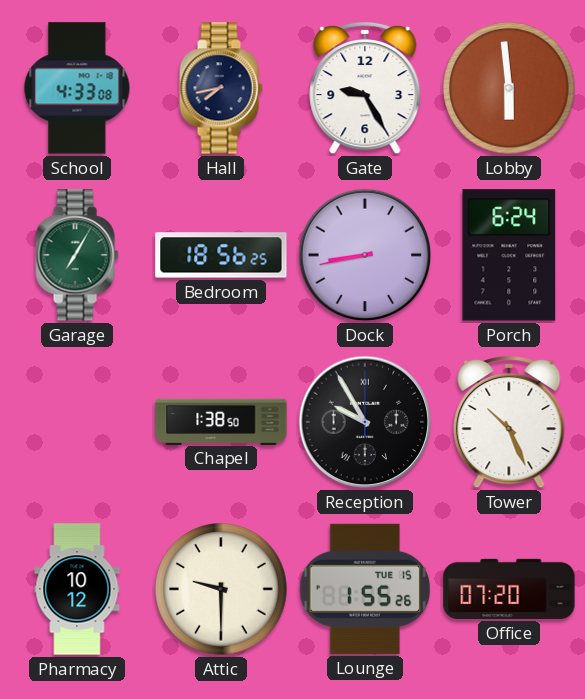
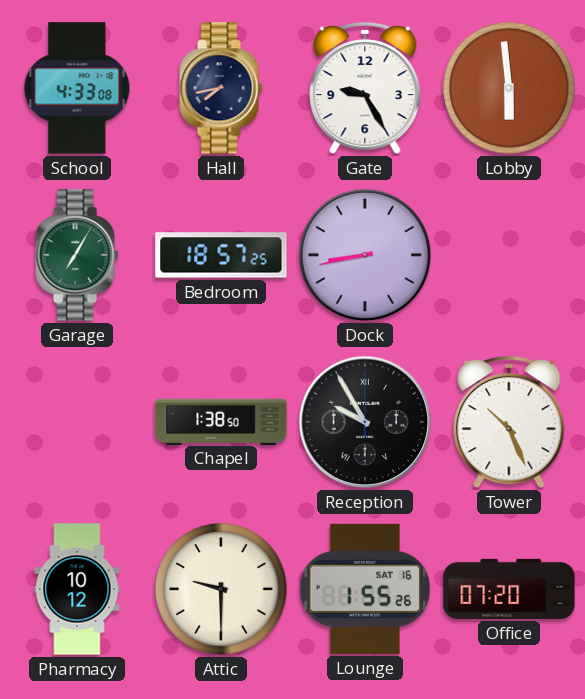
Bedroom: 18:56 -> 18:57
Porch: 6:24 -> none
Lounge date: TUE 15 -> SAT 16
